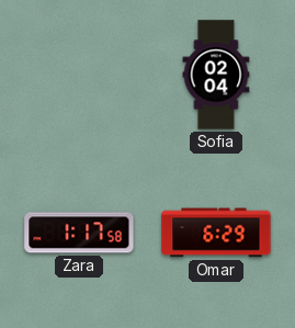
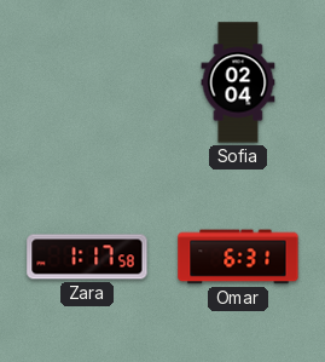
Omar: 6:29 -> 6:31
